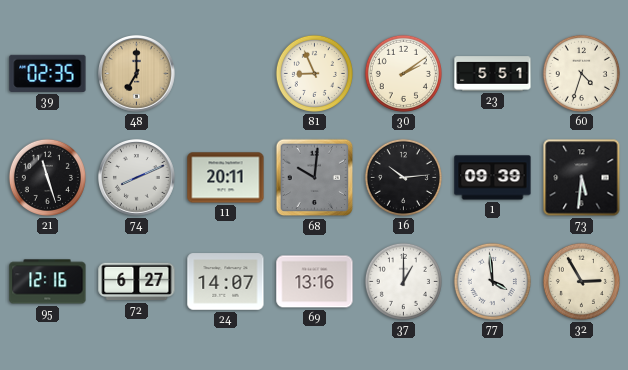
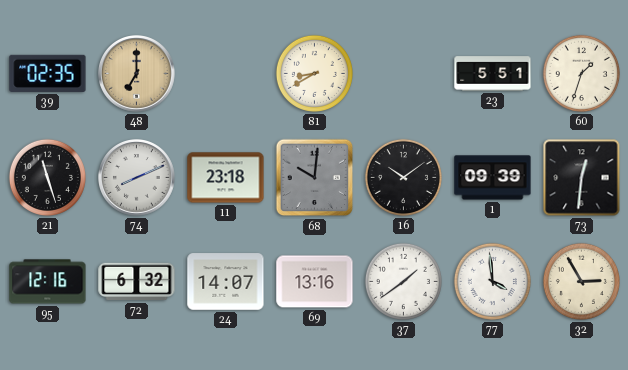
81: 8:56 -> 8:40
30: 2:09 -> none
60: 4:33 -> 1:33
11: 20:11 -> 23:18
16: 10:14 -> 10:09
73: 5:31 -> 12:31
72: 6:27 -> 6:32
37: 1:00 -> 1:39
